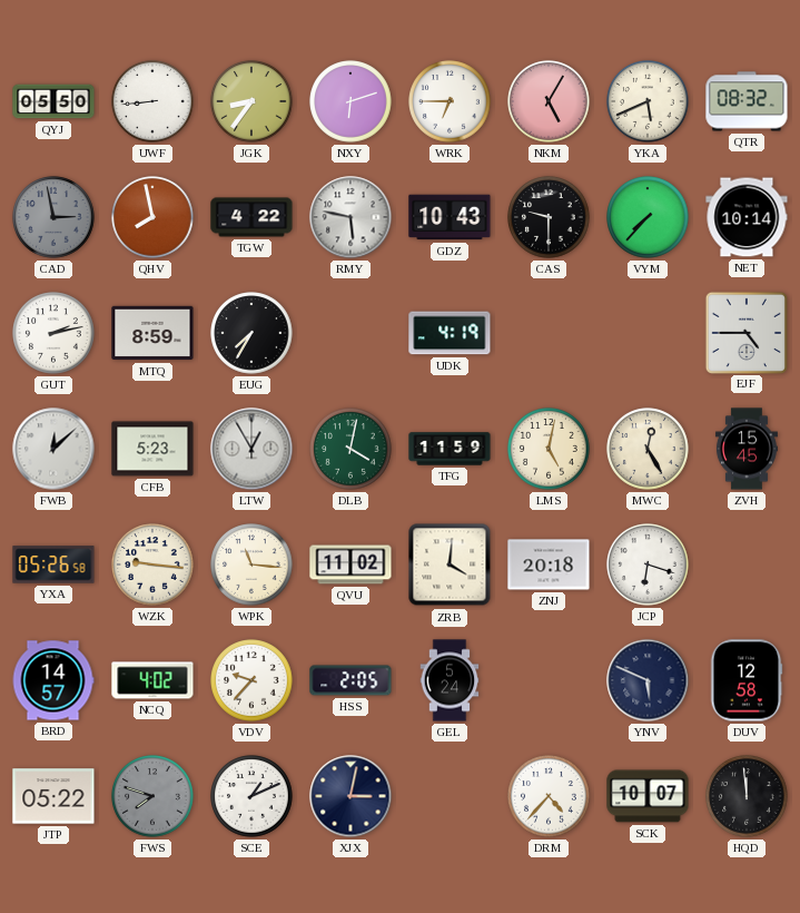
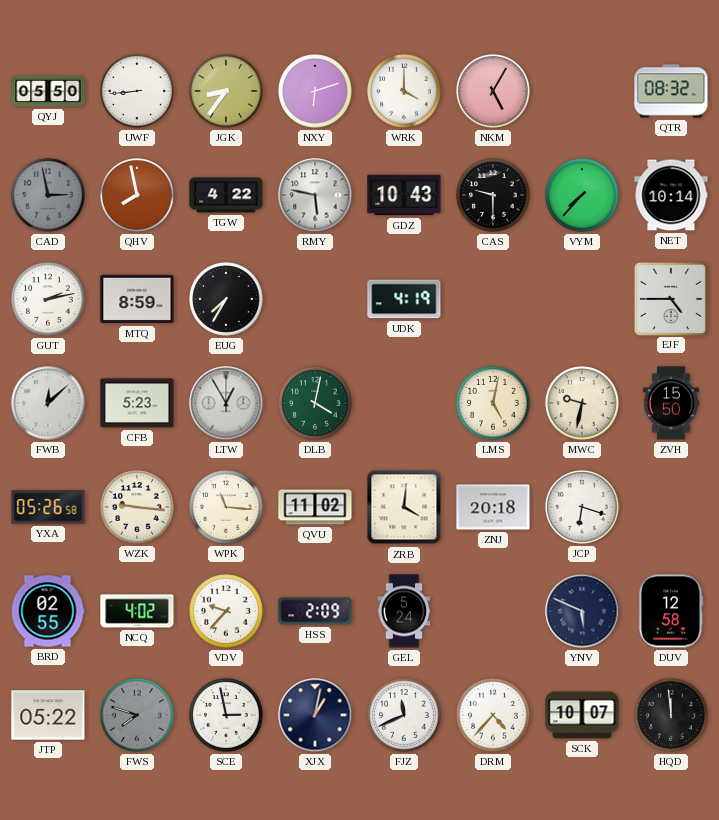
WRK: 6:45 -> 4:00
YKA: 5:41 -> none
TFG: 11:59 -> none
MWC: 12:25 -> 9:32
ZVH: 15:45 -> 15:50
BRD: 14:57 -> 02:55
HSS: 2:05 -> 2:09
SCE: 1:11 -> 2:58
XJX: 3:02 -> 1:02
FJZ: none -> 11:41
